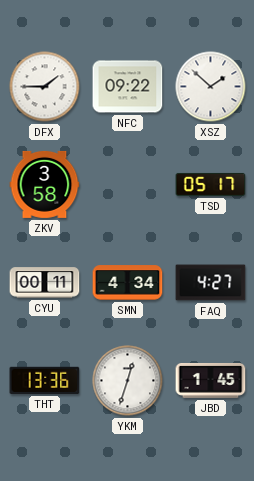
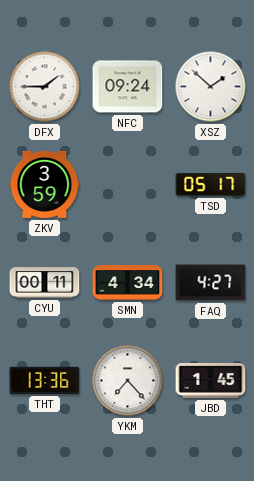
NFC: 09:22 -> 09:24
ZKV: 3:58 -> 3:59
YKM: 12:33 -> 7:23
